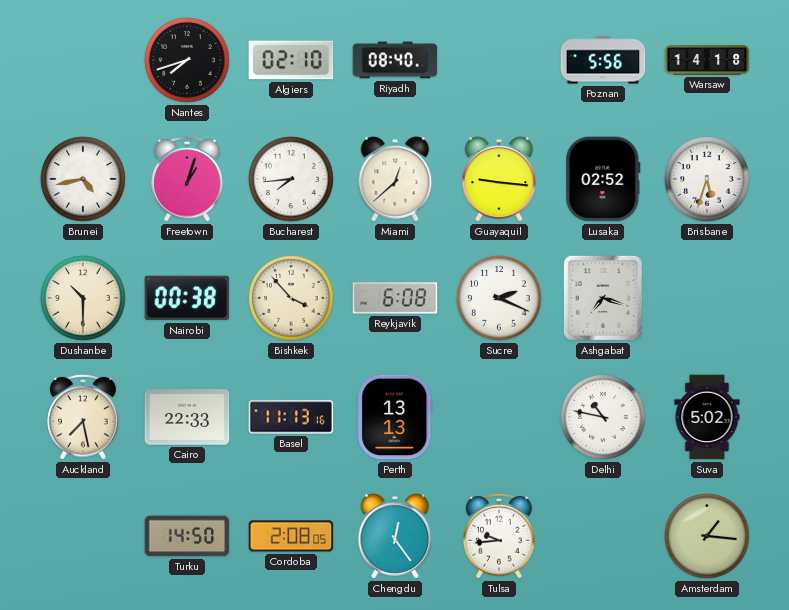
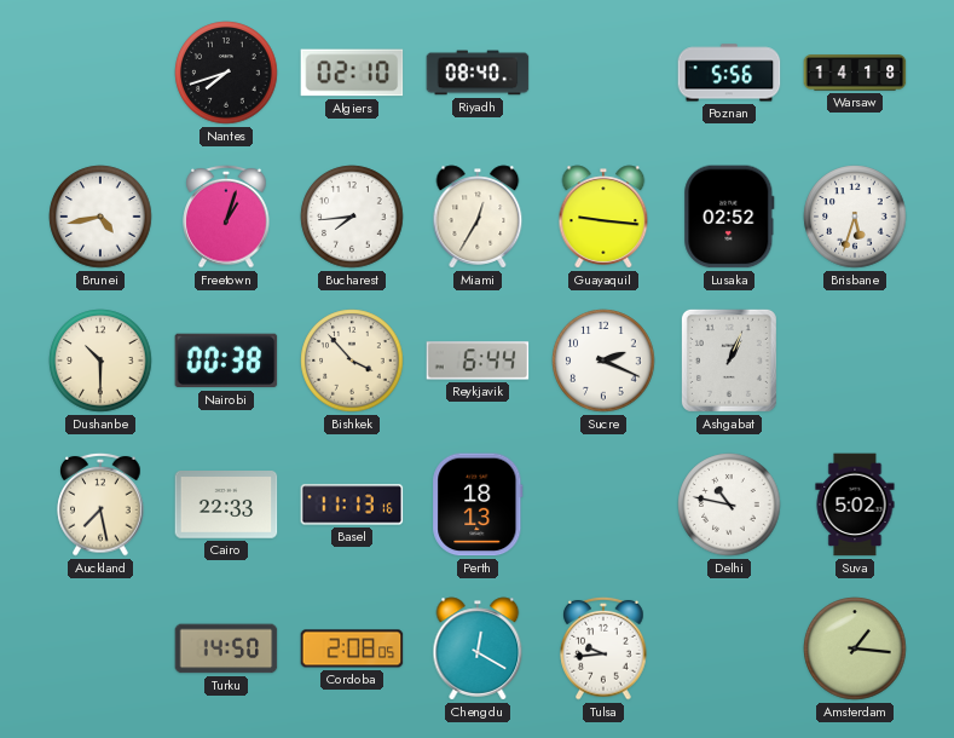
Miami: 12:38 -> 12:35
Reykjavik: 6:08 -> 6:44
Ashgabat: 7:18 -> 1:04
Perth: 13:13 -> 18:13
Chengdu: 12:24 -> 12:20
